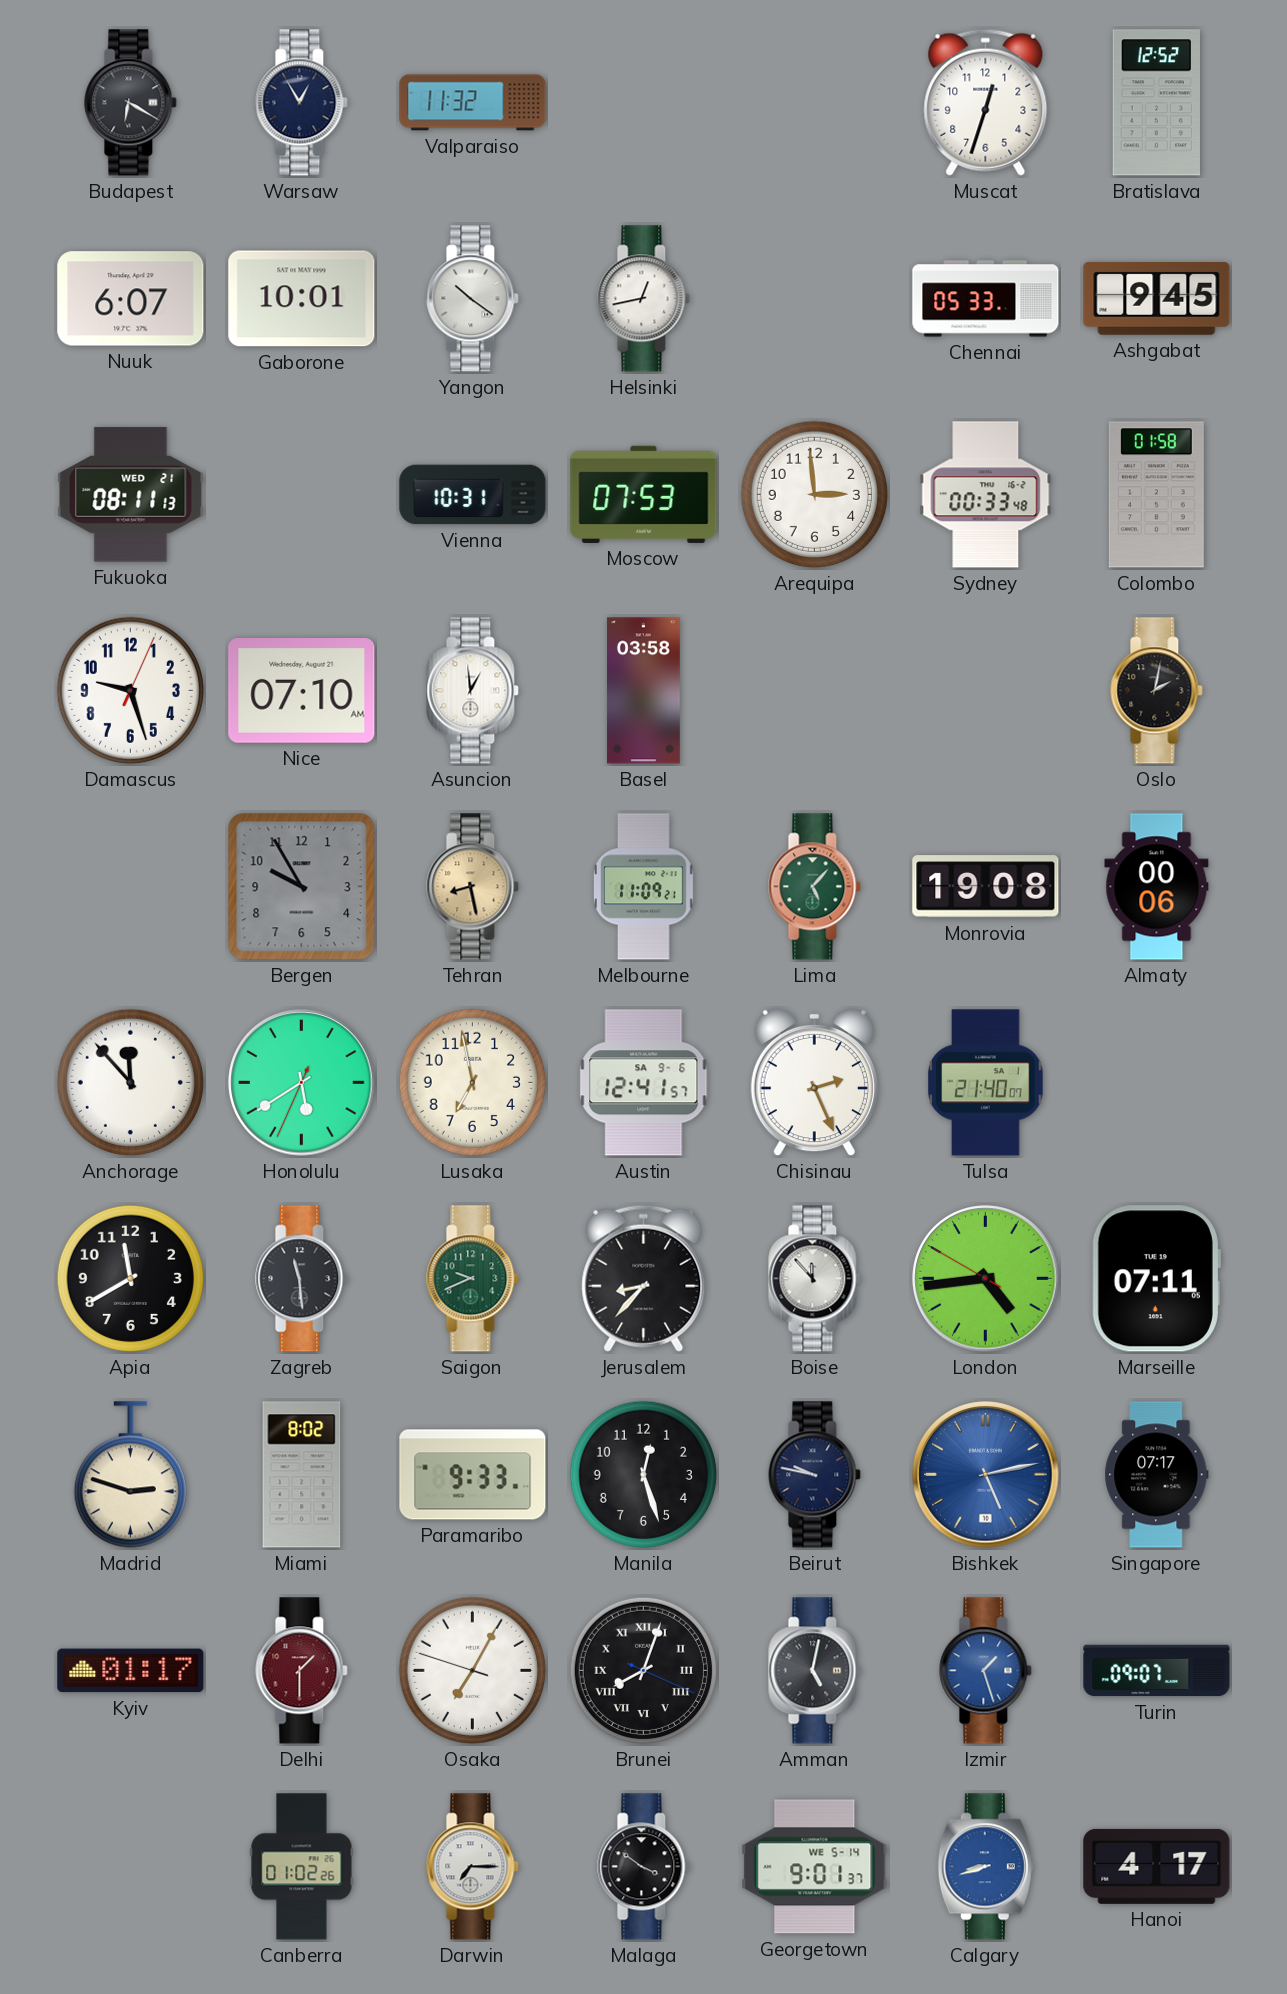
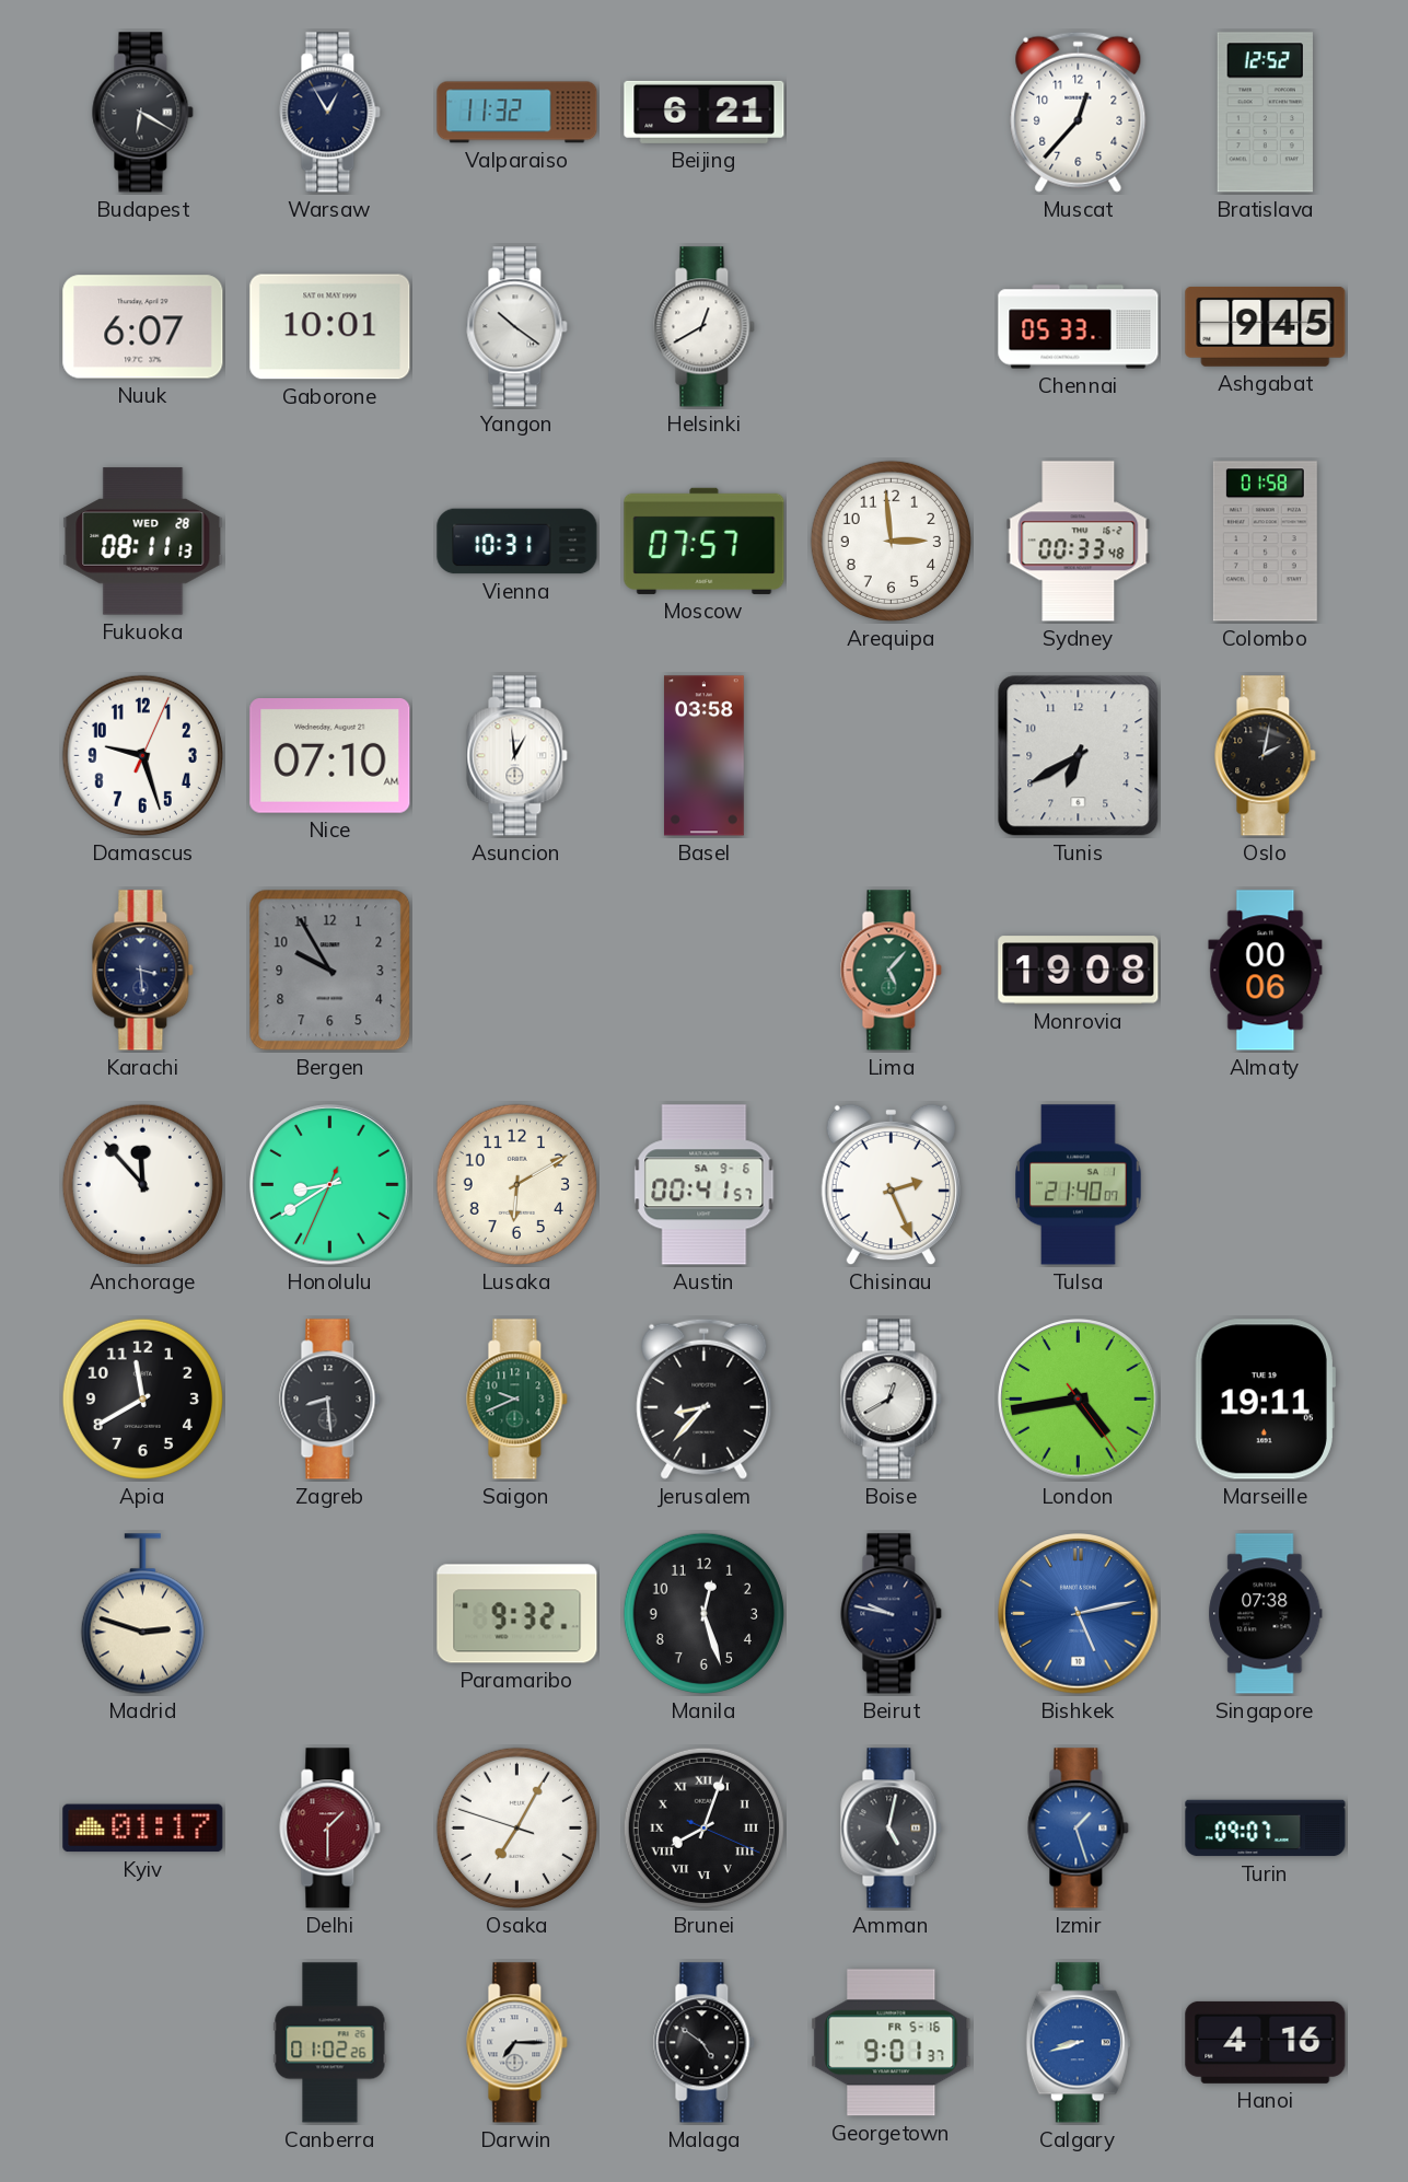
Beijing: none -> 6:21
Muscat: 12:33 -> 12:37
Helsinki: 12:43 -> 12:40
Fukuoka date: WED 21 -> WED 28
Moscow: 07:53 -> 07:57
Tunis: none -> 6:40
Karachi: none -> 3:29
Tehran: 8:28 -> none
Melbourne: 11:09 -> none
Honolulu: 5:39 -> 8:39
Lusaka: 6:58 -> 6:10
Austin: 12:41 -> 00:41
Zagreb: 11:29 -> 8:29
Boise: 11:53 -> 12:40
London: 4:43:50 -> 4:43:24
Marseille: 07:11 -> 19:11
Miami: 8:02 -> none
Paramaribo: 9:33 -> 9:32
Singapore: 07:17 -> 07:38
Malaga: 3:51 -> 4:51
Georgetown date: WE 5-14 -> FR 5-16
Hanoi: 4:17 -> 4:16
